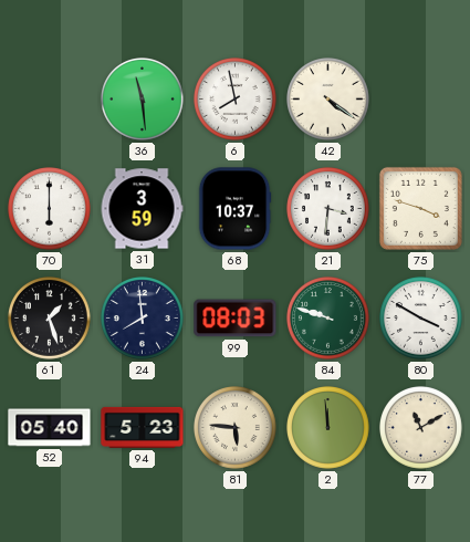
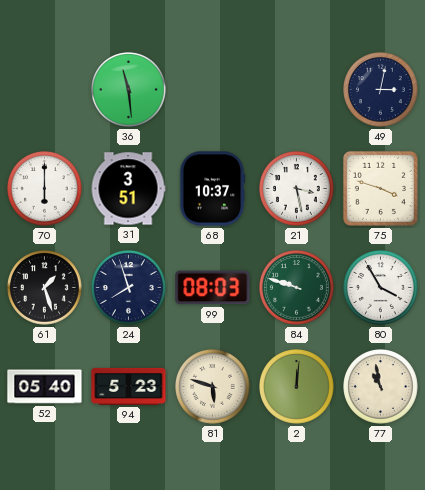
6: 7:58 -> none
42: 4:21 -> none
49: none -> 3:02
31: 3:59 -> 3:51
21: 3:31 -> 3:28
24: 7:59 -> 7:57
80: 3:50 -> 3:55
81: 5:46 -> 5:48
2: 11:59 -> 12:01
77: 11:10 -> 10:58
